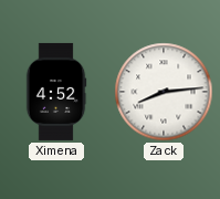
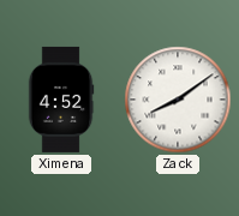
Zack: 8:14 -> 8:09
